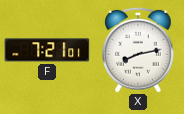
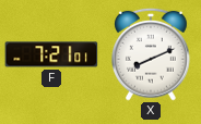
X: 8:13 -> 8:11
